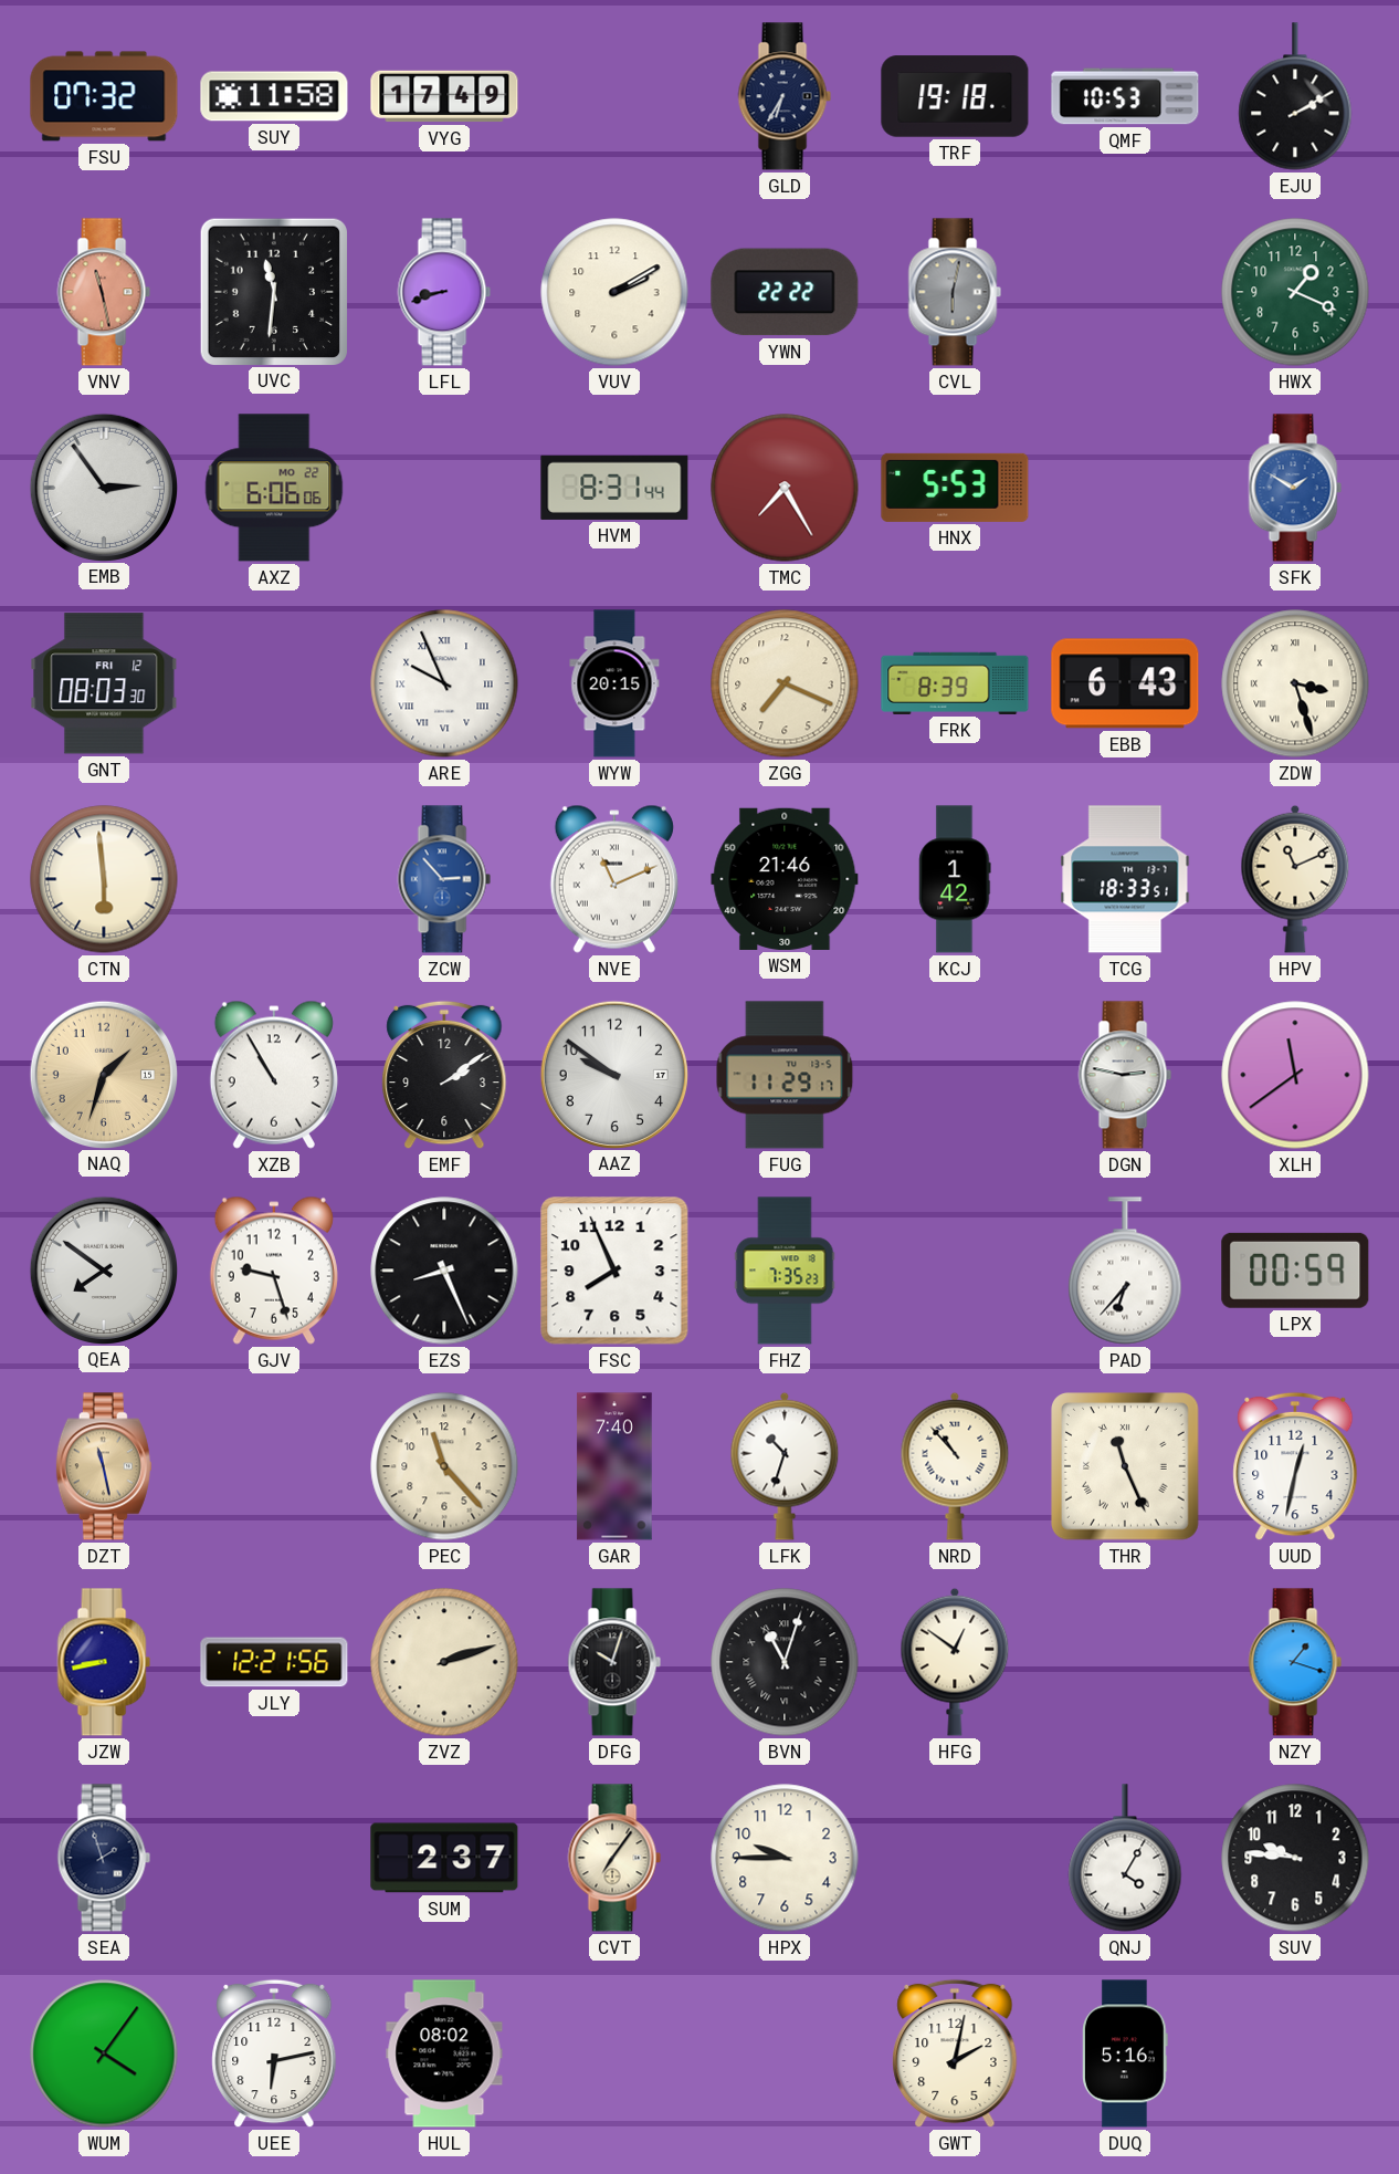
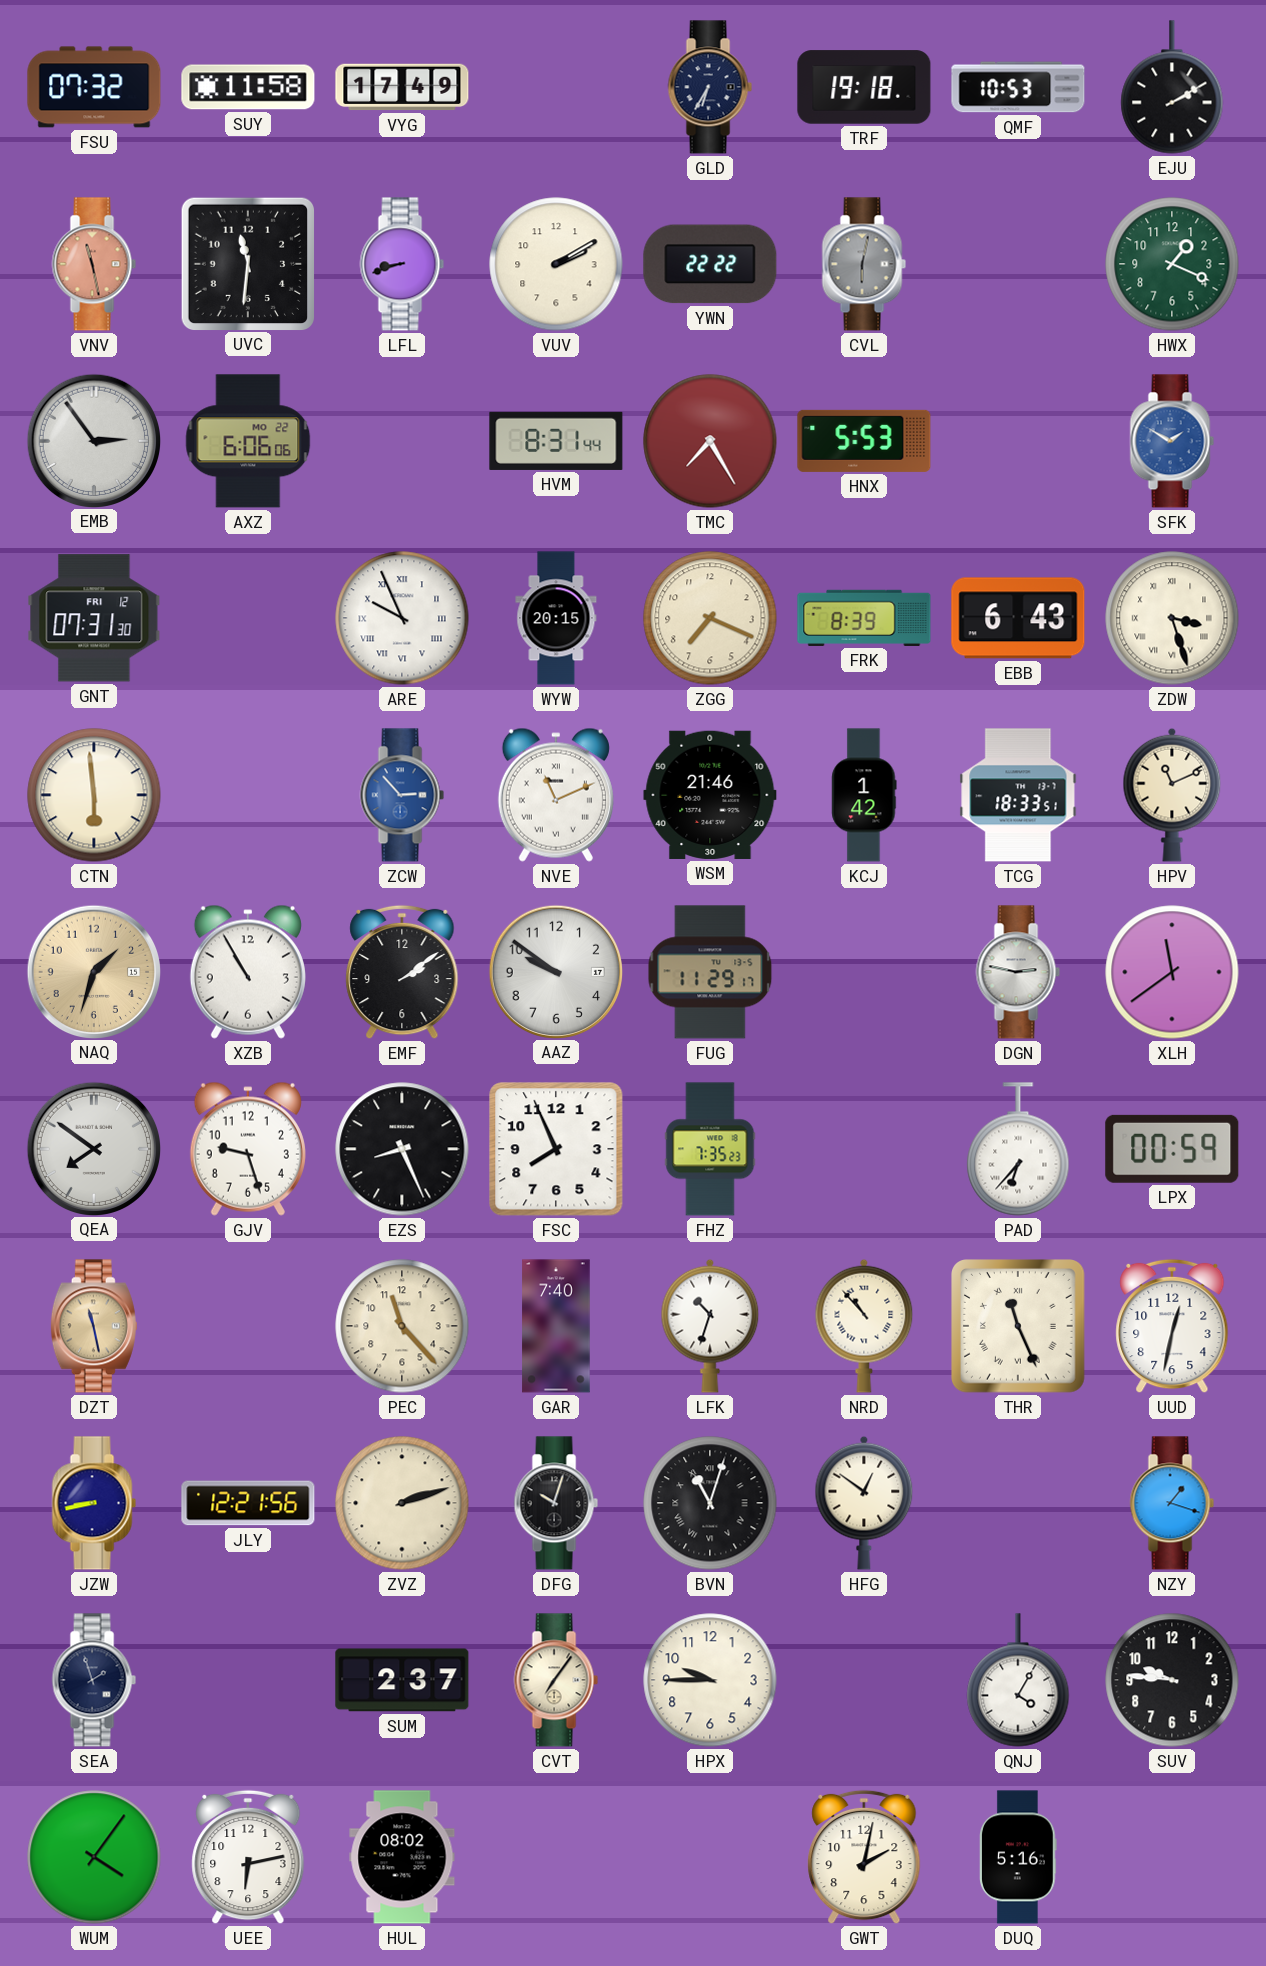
GNT: 08:03 -> 07:31
